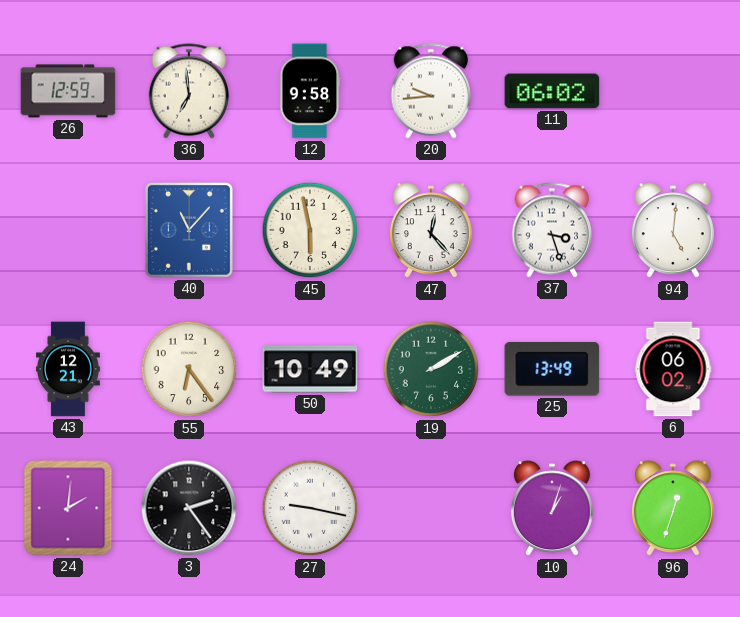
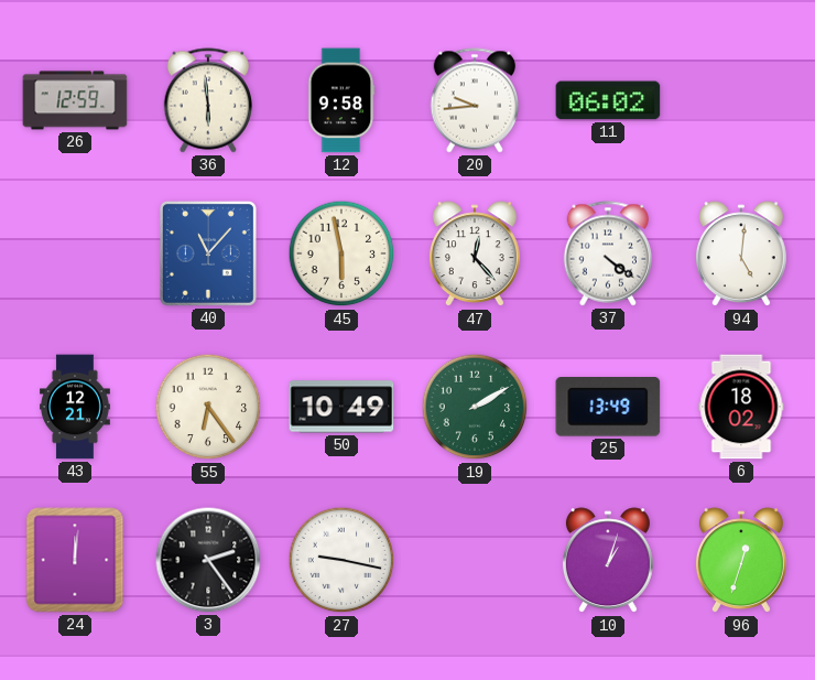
36: 6:59 -> 5:59
37: 3:27 -> 4:21
6: 06:02 -> 18:02
24: 2:01 -> 12:01
